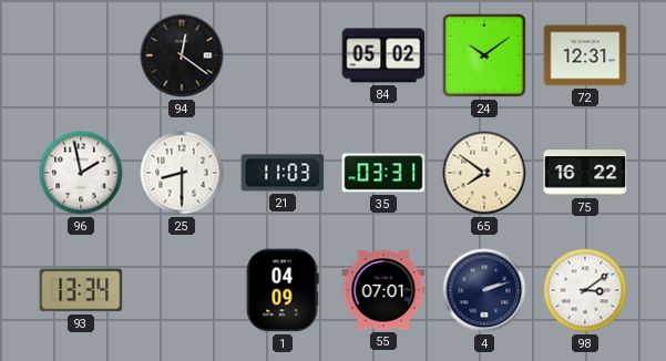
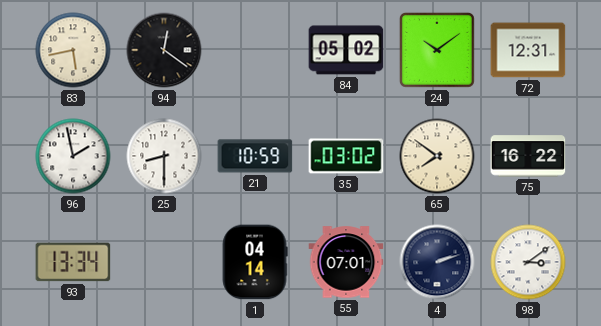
83: none -> 5:43
21: 11:03 -> 10:59
35: 03:31 -> 03:02
1: 04:09 -> 04:14
